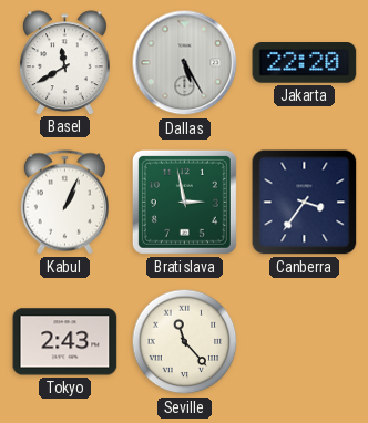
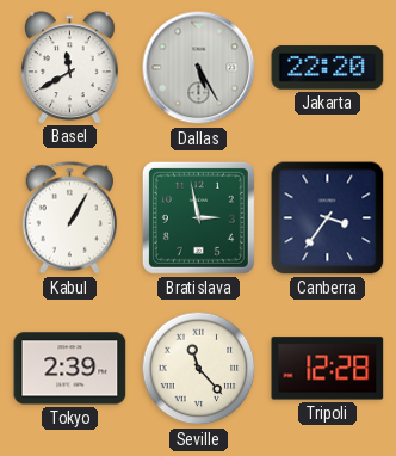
Kabul: 1:04 -> 1:05
Tokyo: 2:43 -> 2:39
Tripoli: none -> 12:28
